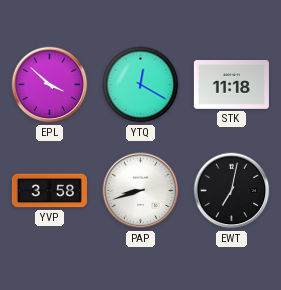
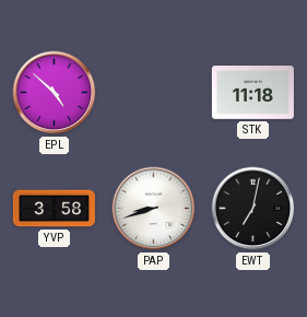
EPL: 3:52 -> 4:52
YTQ: 12:20 -> none
